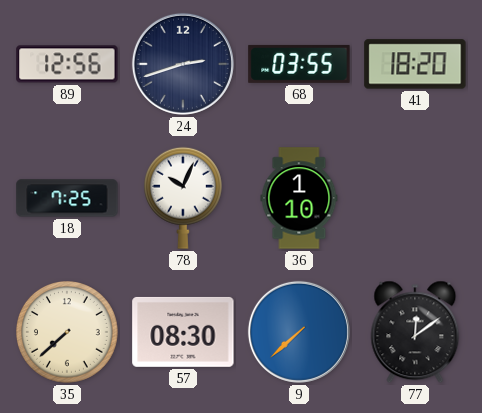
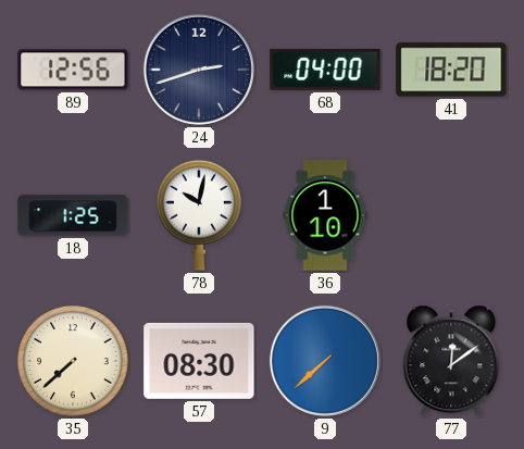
68: 03:55 -> 04:00
18: 7:25 -> 1:25
78: 10:04 -> 10:02
